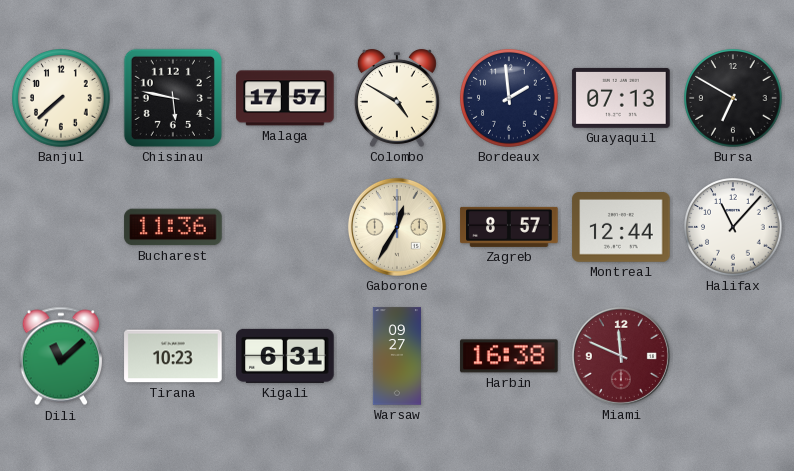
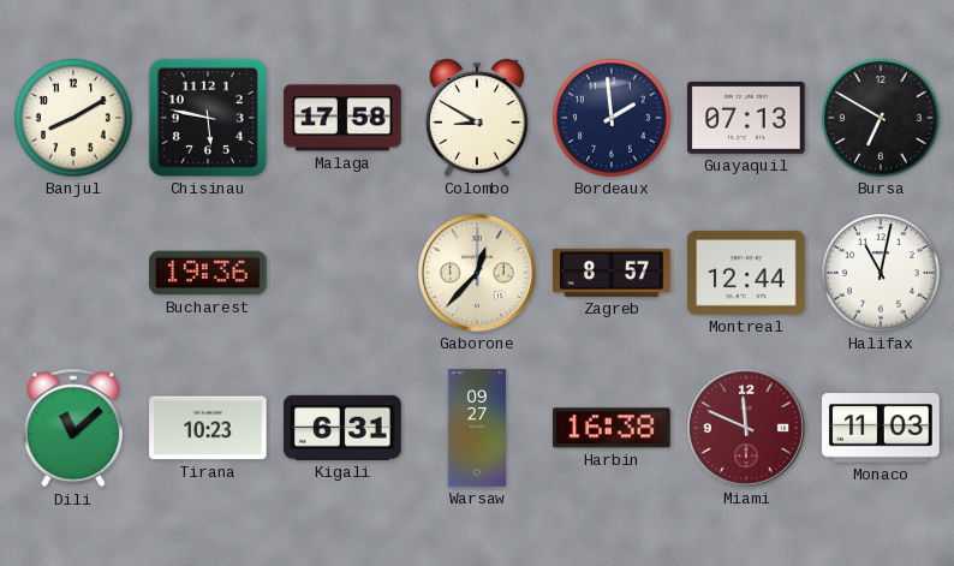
Banjul: 7:38 -> 8:10
Malaga: 17:57 -> 17:58
Colombo: 4:50 -> 8:50
Bucharest: 11:36 -> 19:36
Gaborone: 12:35 -> 12:37
Halifax: 11:07 -> 11:02
Monaco: none -> 11:03
